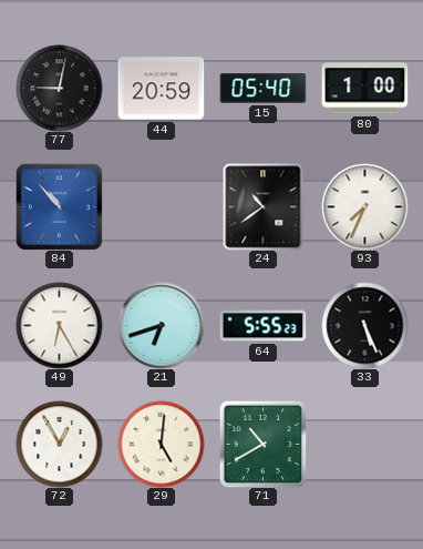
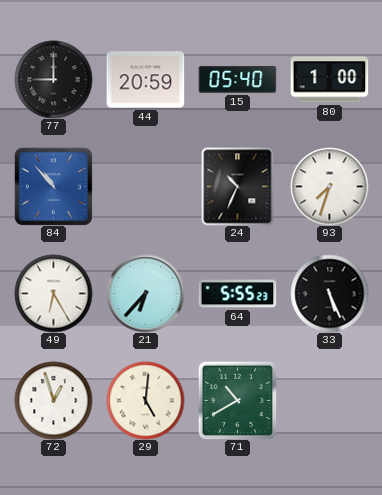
77: 9:02 -> 9:00
24: 10:39 -> 10:34
93: 7:34 -> 7:33
21: 6:42 -> 6:37
72: 12:55 -> 12:57
